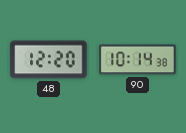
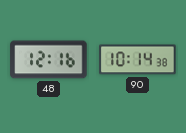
48: 12:20 -> 12:16
